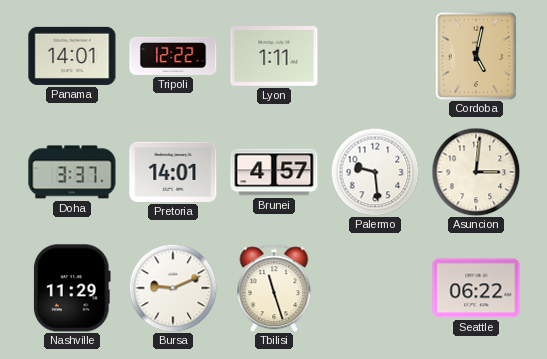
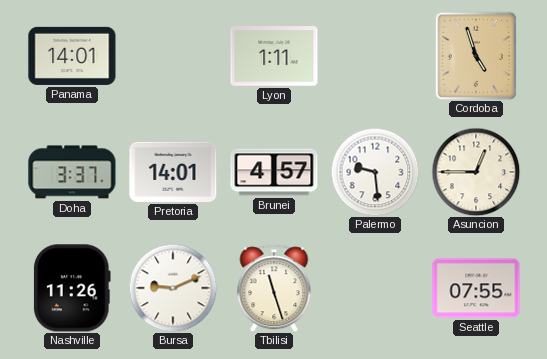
Tripoli: 12:22 -> none
Cordoba: 5:02 -> 4:57
Asuncion: 3:01 -> 12:45
Nashville: 11:29 -> 11:26
Seattle: 06:22 -> 07:55
